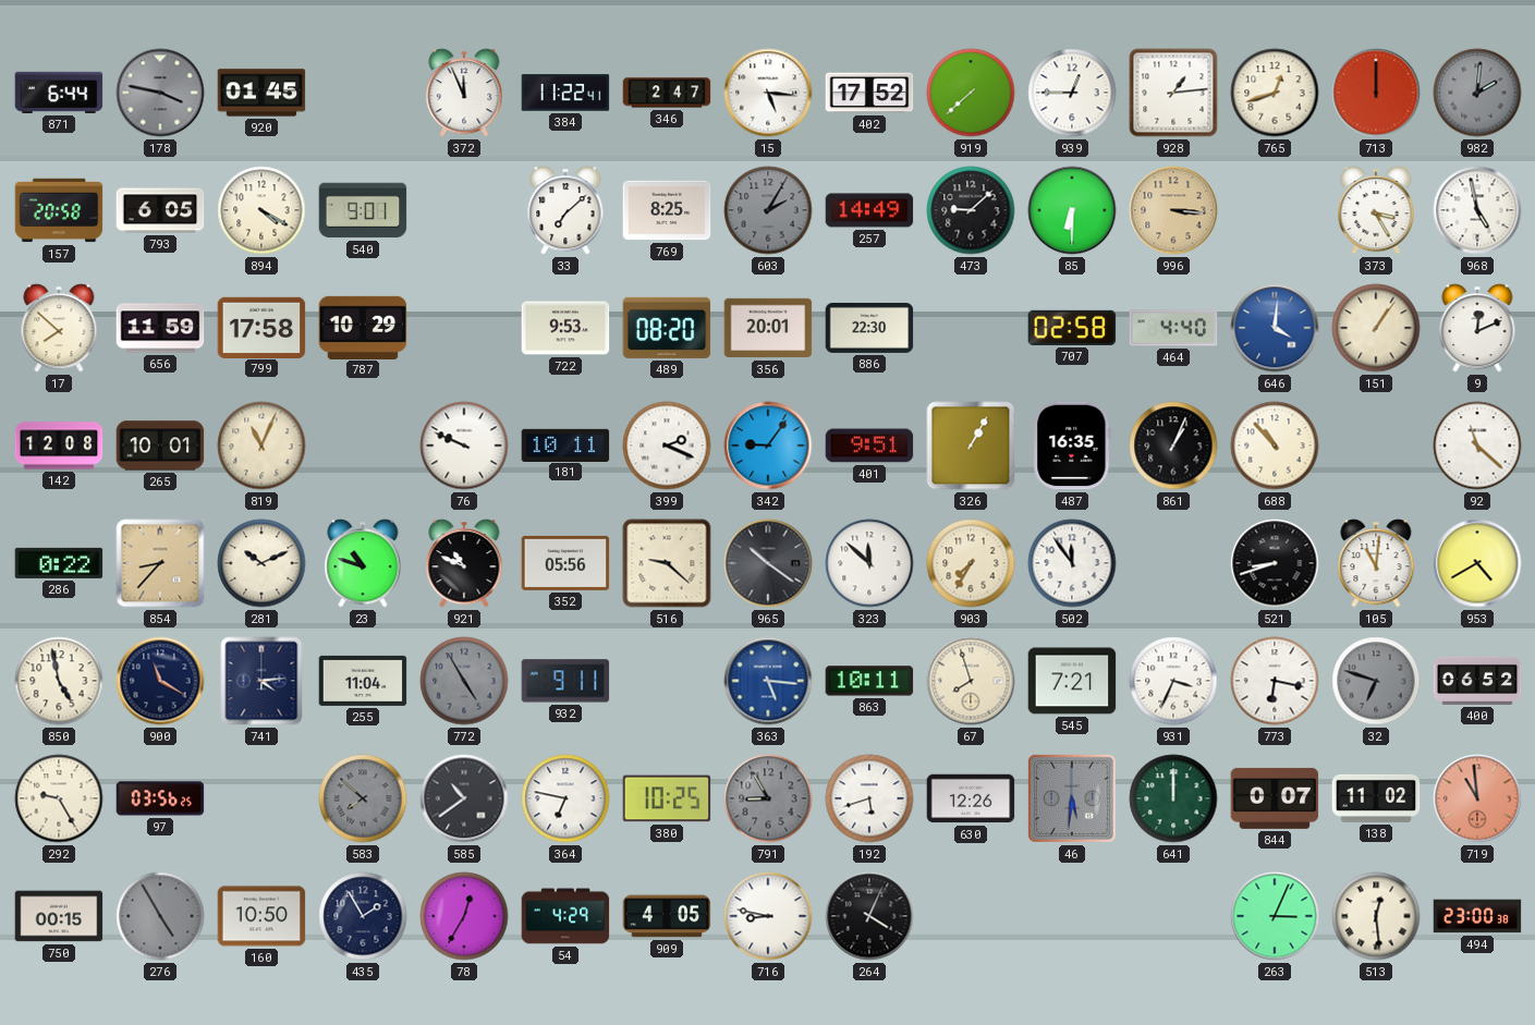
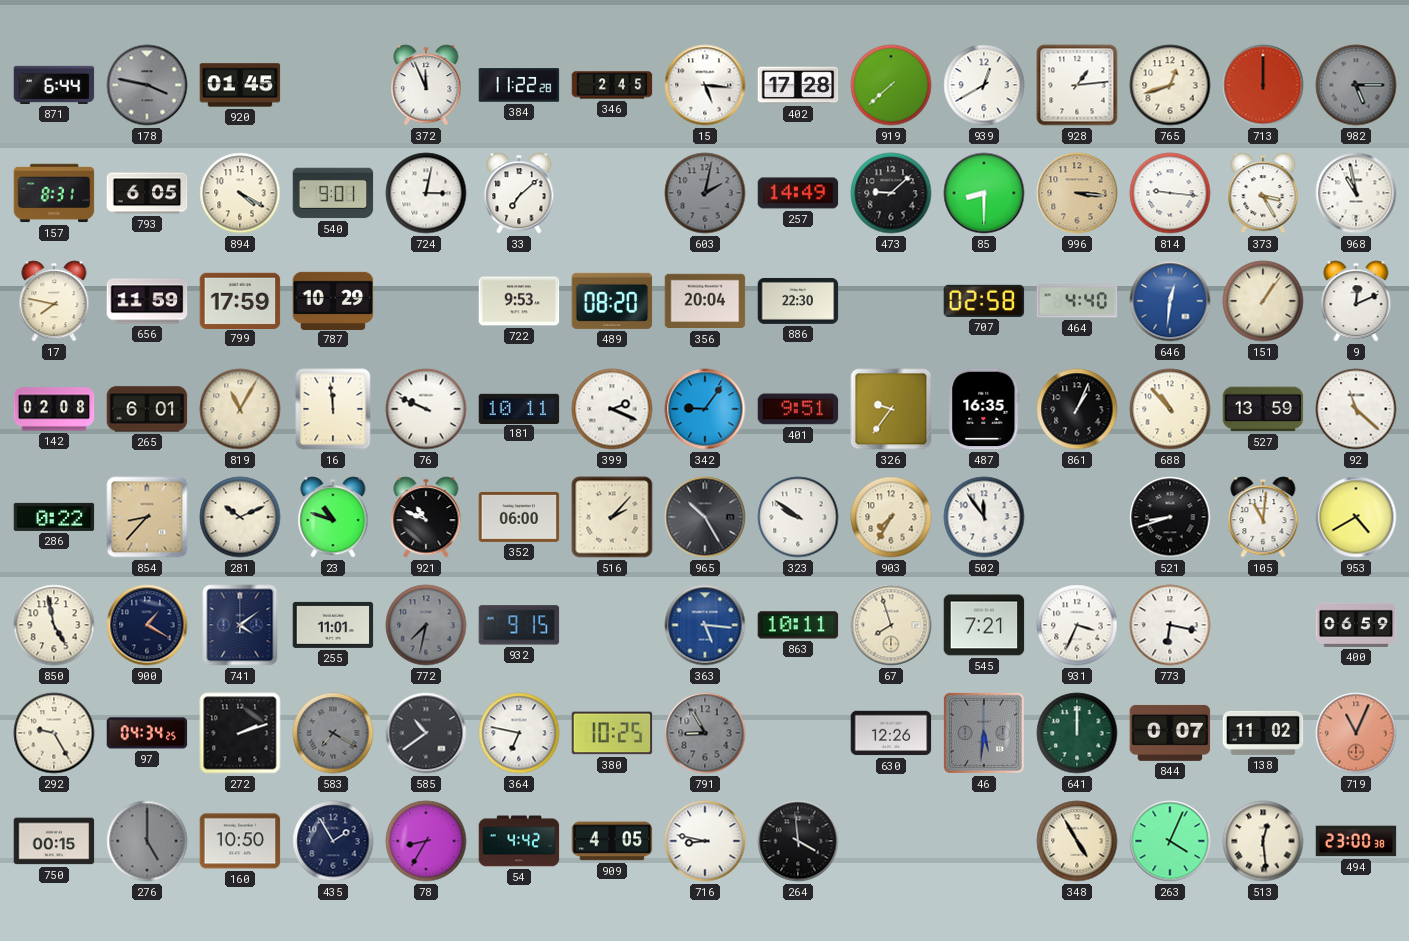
384: 11:22:41 -> 11:22:28
346: 2:47 -> 2:45
402: 17:52 -> 17:28
939: 12:45 -> 12:40
982: 2:01 -> 5:15
157: 20:58 -> 8:31
724: none -> 3:02
769: 8:25 -> none
603: 2:05 -> 2:02
85: 6:30 -> 8:30
814: none -> 9:16
968: 4:58 -> 10:58
17: 7:52 -> 7:47
799: 17:58 -> 17:59
356: 20:01 -> 20:04
646: 4:01 -> 12:31
142: 12:08 -> 02:08
265: 10:01 -> 6:01
819: 11:04 -> 11:05
16: none -> 11:59
326: 1:05 -> 9:36
527: none -> 13:59
352: 05:56 -> 06:00
516: 9:22 -> 2:07
965: 10:21 -> 10:25
323: 11:52 -> 9:51
900: 11:20 -> 1:20
741: 4:14 -> 4:09
255: 11:04 -> 11:01
772: 4:55 -> 7:32
932: 9:11 -> 9:15
32: 6:48 -> none
400: 06:52 -> 06:59
97: 03:56 -> 04:34
272: none -> 2:12
583: 7:52 -> 7:20
192: 5:42 -> none
719: 10:59 -> 11:04
276: 4:55 -> 5:00
78: 12:35 -> 8:35
54: 4:29 -> 4:42
264: 4:04 -> 3:59
348: none -> 4:55
263: 3:04 -> 4:04
